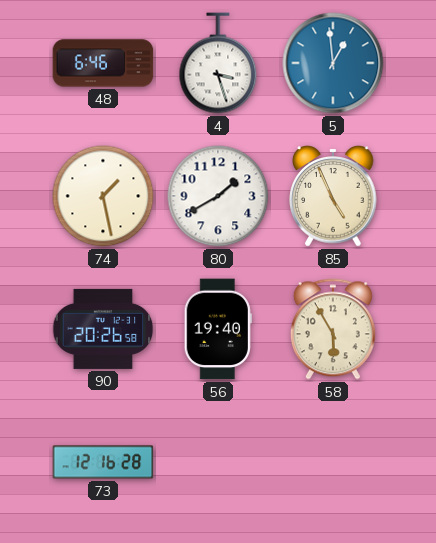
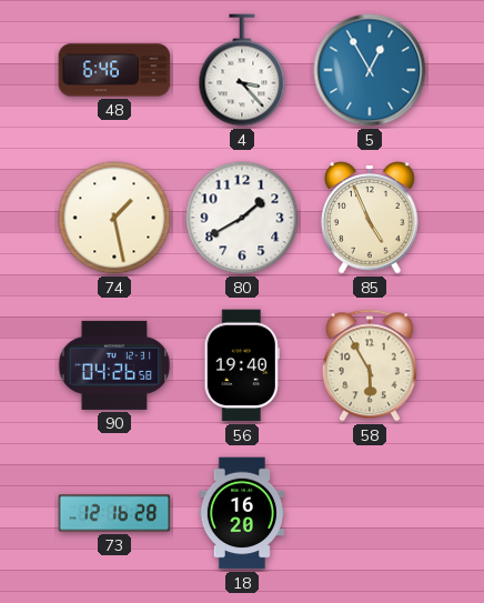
4: 3:27 -> 3:23
5: 12:59 -> 12:55
90: 20:26 -> 04:26
18: none -> 16:20
